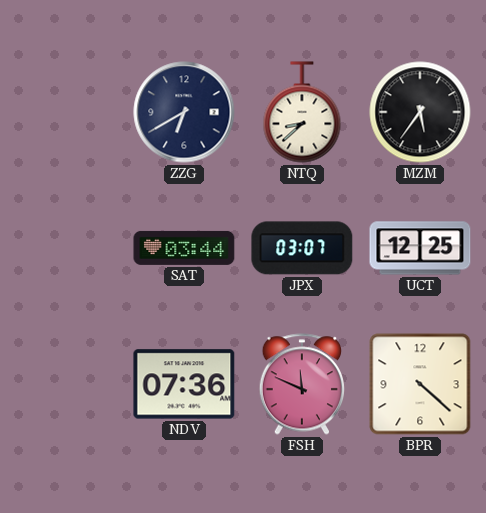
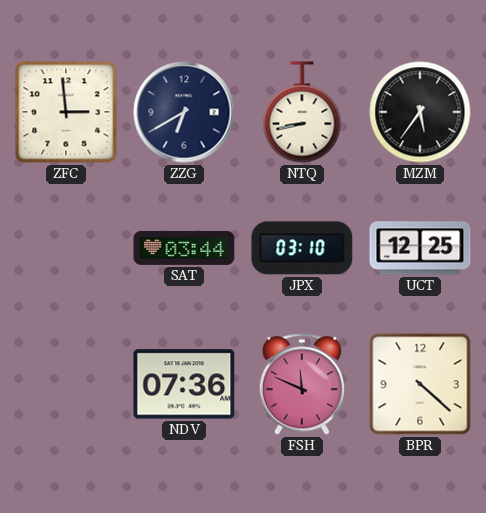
ZFC: none -> 2:59
NTQ: 8:38 -> 8:43
JPX: 03:07 -> 03:10
